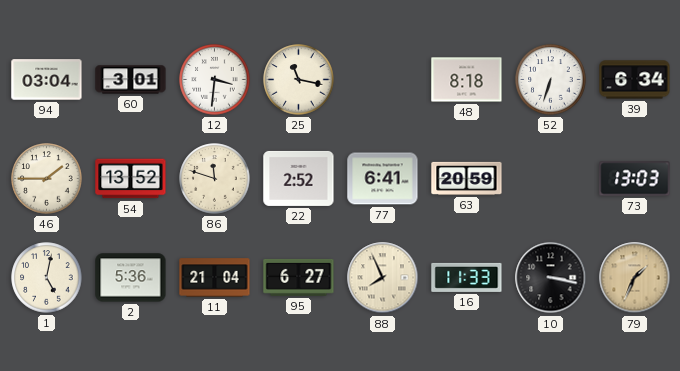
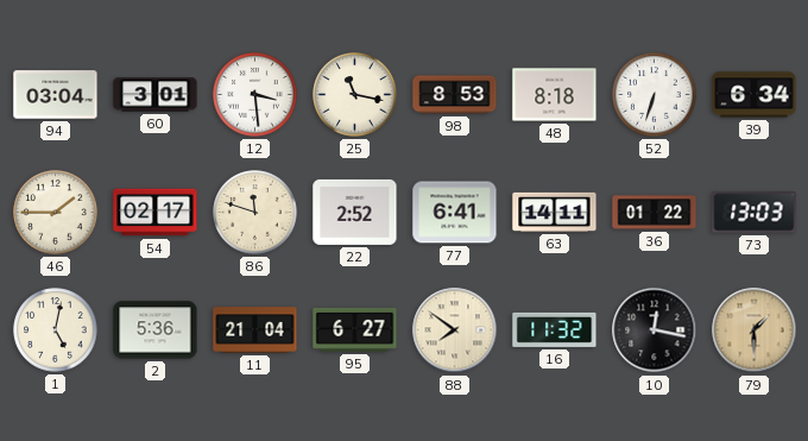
12: 3:31 -> 3:29
98: none -> 8:53
54: 13:52 -> 02:17
63: 20:59 -> 14:11
36: none -> 01:22
88: 7:56 -> 7:51
16: 11:33 -> 11:32
10: 3:17 -> 12:17
79: 1:34 -> 1:30
